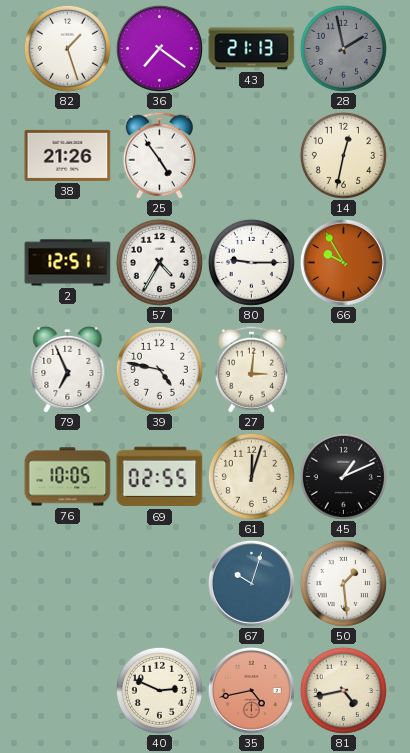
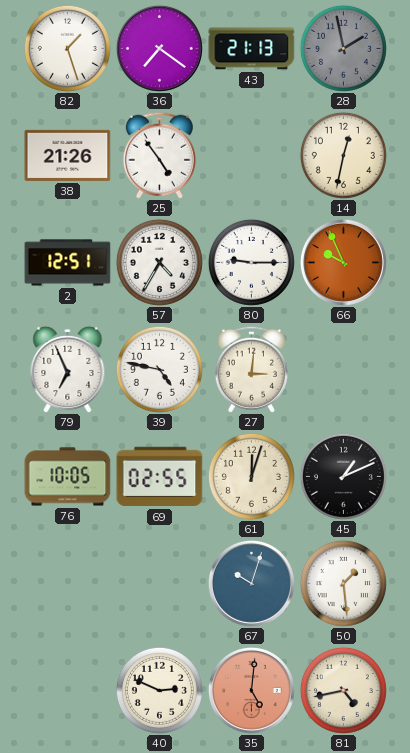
66: 9:55 -> 9:56
35: 4:43 -> 5:01
